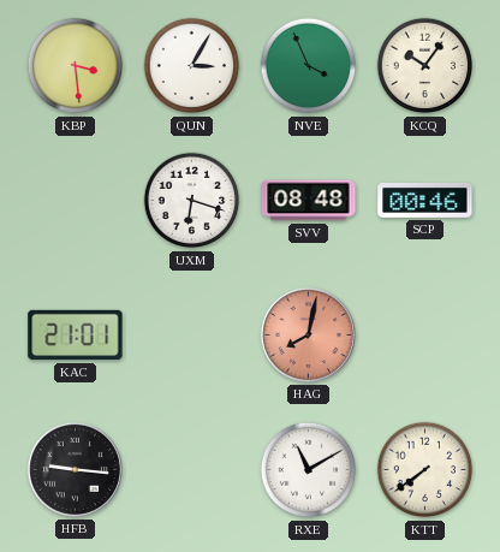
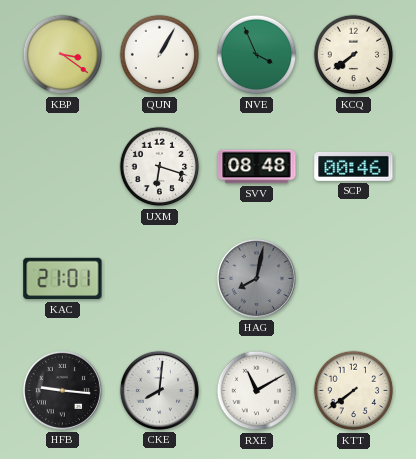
KBP: 3:29 -> 3:21
QUN: 3:05 -> 1:05
KCQ: 10:06 -> 7:39
HAG dial: salmon -> grey
CKE: none -> 8:01
